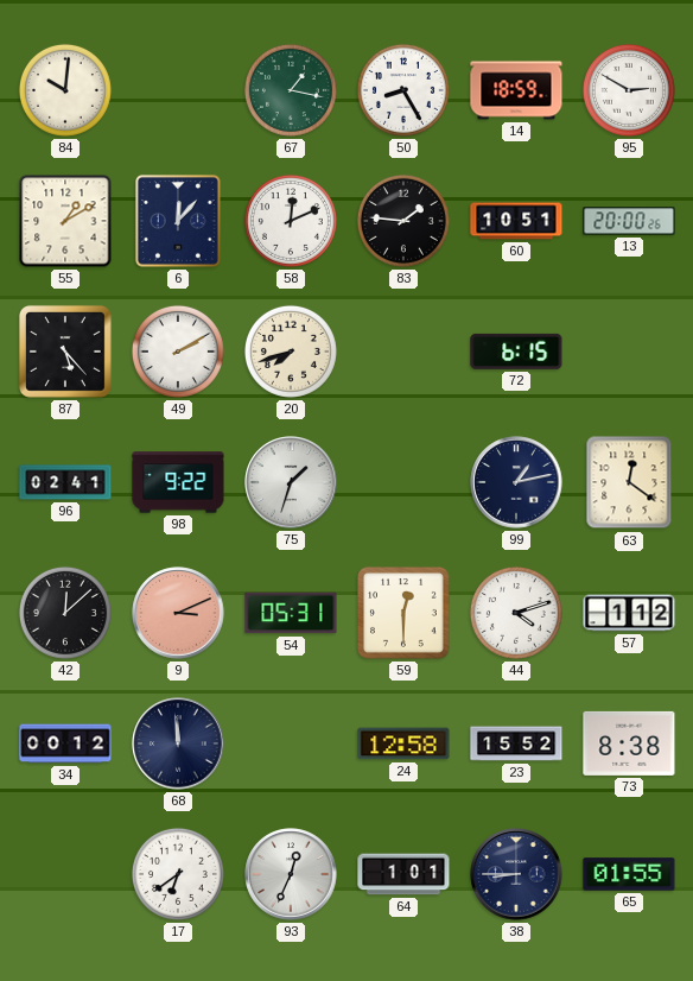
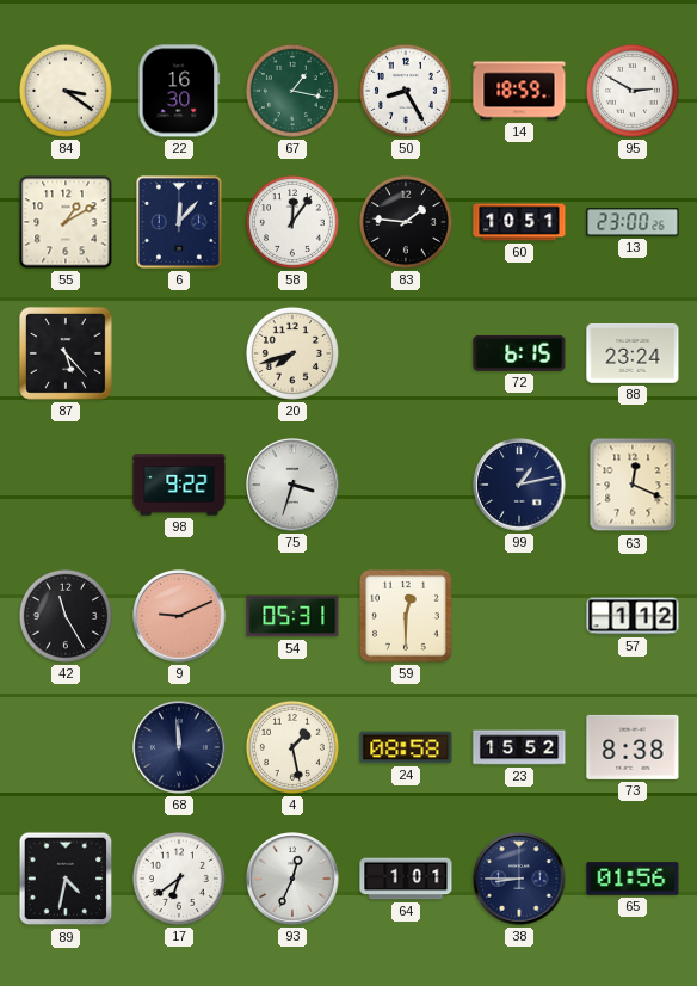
84: 10:01 -> 3:21
22: none -> 16:30
58: 12:11 -> 12:06
13: 20:00 -> 23:00
49: 2:10 -> none
88: none -> 23:24
96: 02:41 -> none
75: 1:33 -> 3:33
63: 12:21 -> 12:19
42: 12:08 -> 11:25
9: 3:11 -> 9:11
44: 4:12 -> none
34: 00:12 -> none
4: none -> 1:28
24: 12:58 -> 08:58
89: none -> 4:32
65: 01:55 -> 01:56
